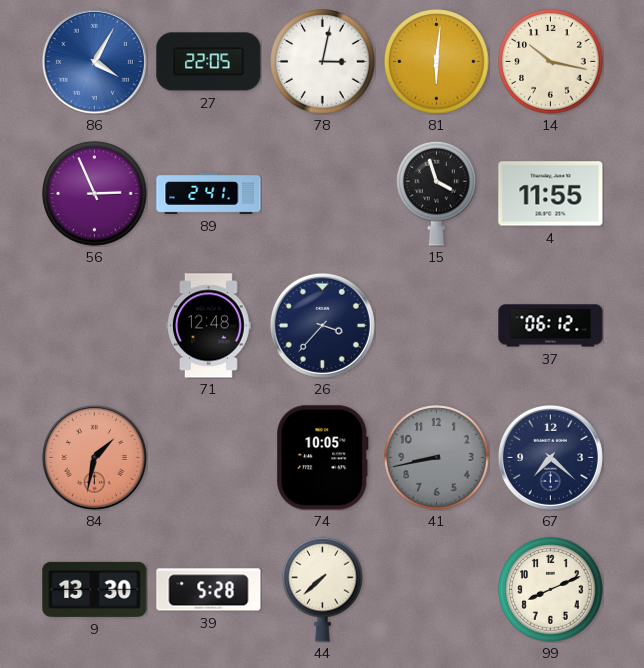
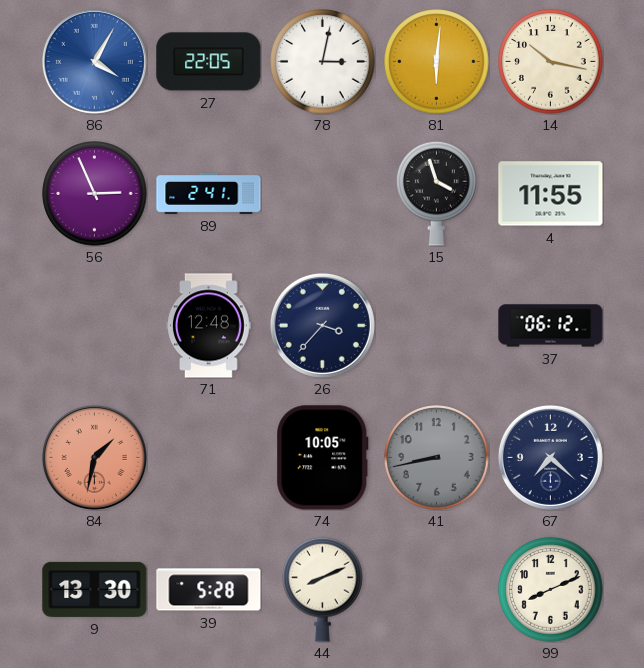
44: 7:38 -> 8:11
